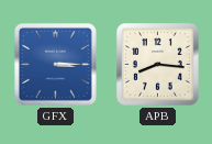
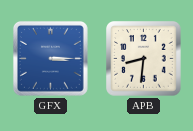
APB: 8:16 -> 8:31
